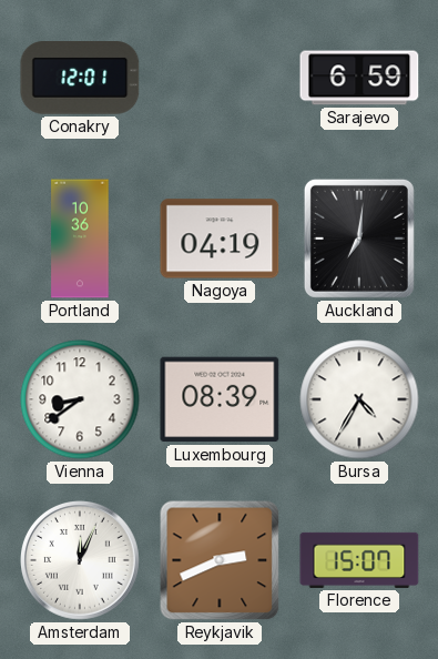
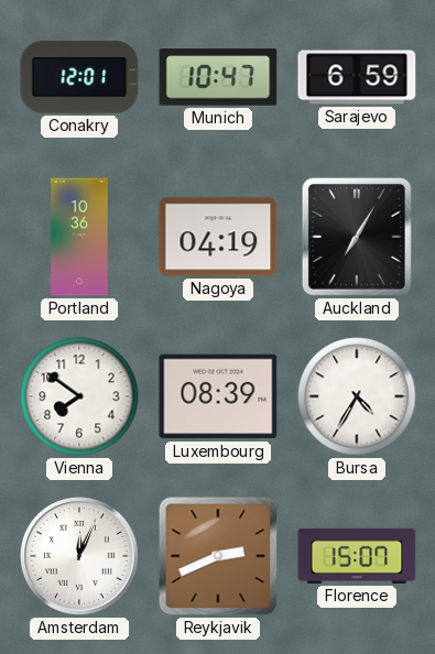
Munich: none -> 10:47
Auckland: 7:01 -> 7:05
Vienna: 8:39 -> 7:51
